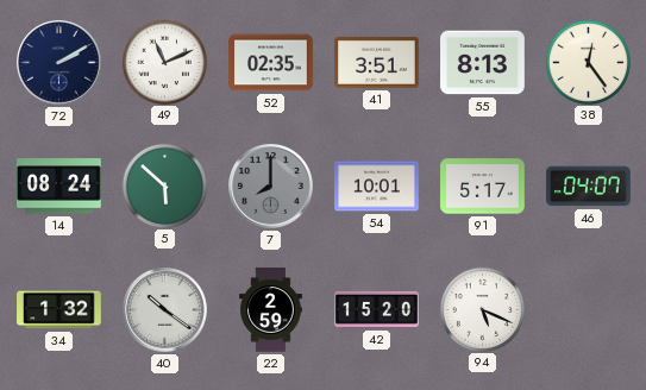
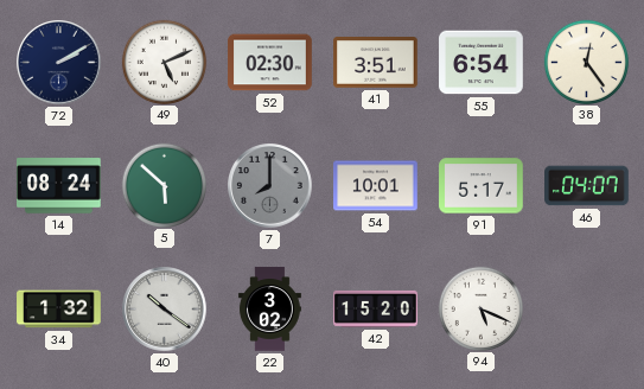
49: 11:11 -> 5:11
52: 02:35 -> 02:30
55: 8:13 -> 6:54
22: 2:59 -> 3:02
